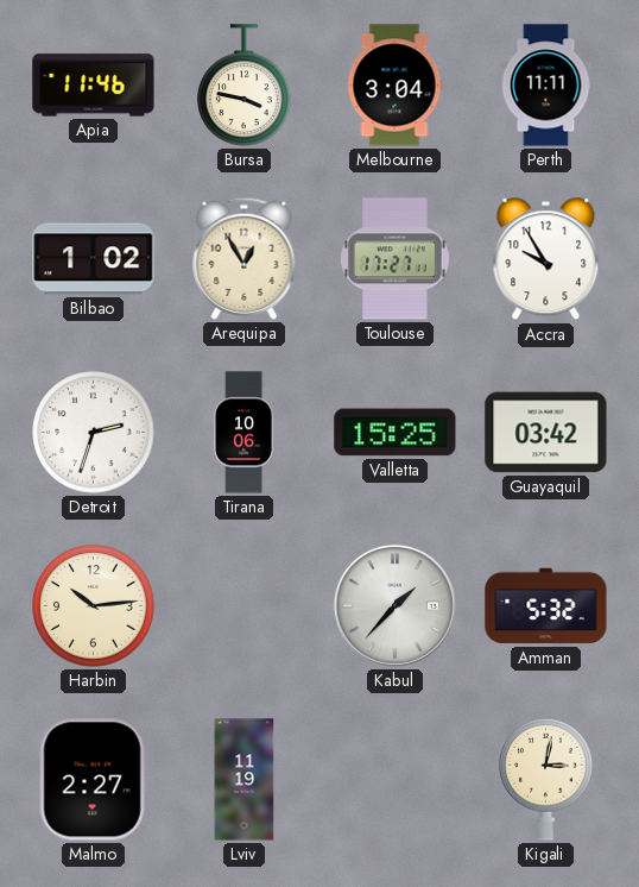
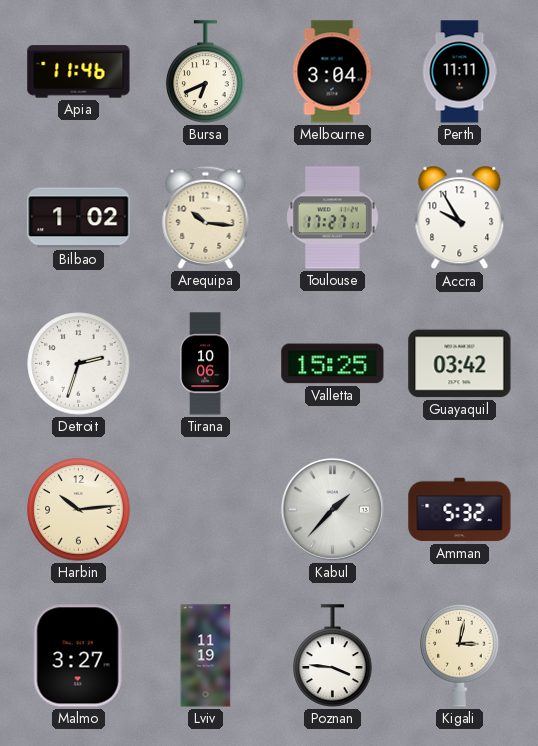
Bursa: 3:47 -> 6:41
Arequipa: 12:55 -> 10:16
Malmo: 2:27 -> 3:27
Poznan: none -> 3:46
